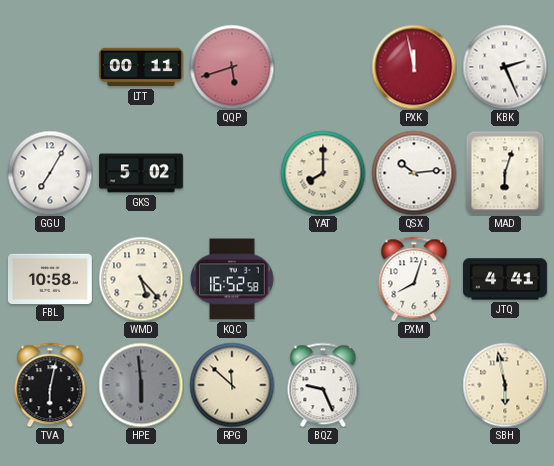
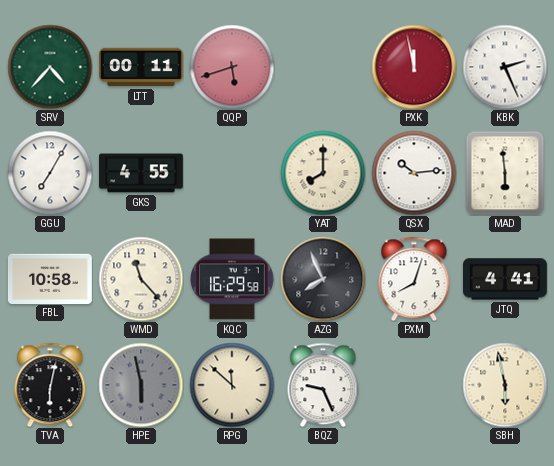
SRV: none -> 4:37
GKS: 5:02 -> 4:55
MAD: 6:03 -> 5:59
WMD: 5:23 -> 11:23
KQC: 16:52 -> 16:29
AZG: none -> 7:56
HPE: 5:59 -> 5:58
